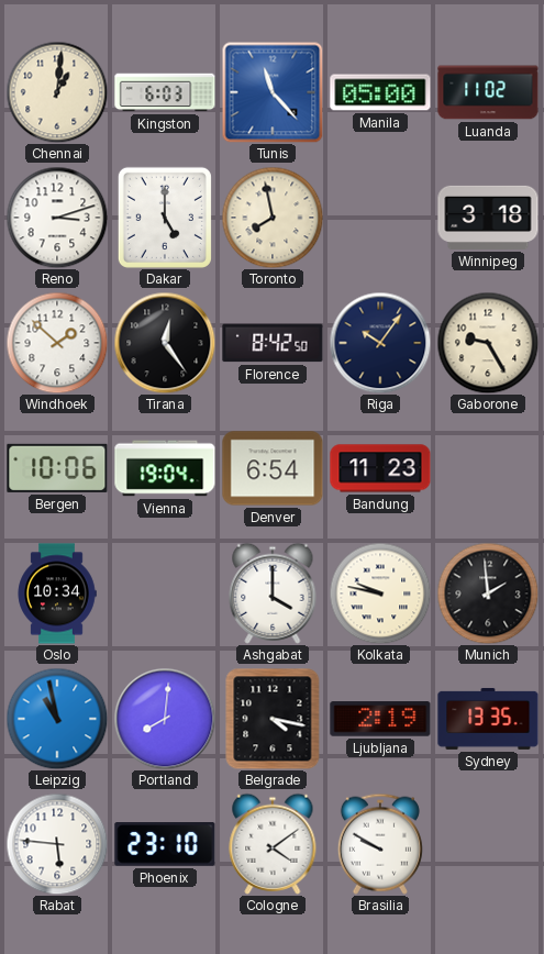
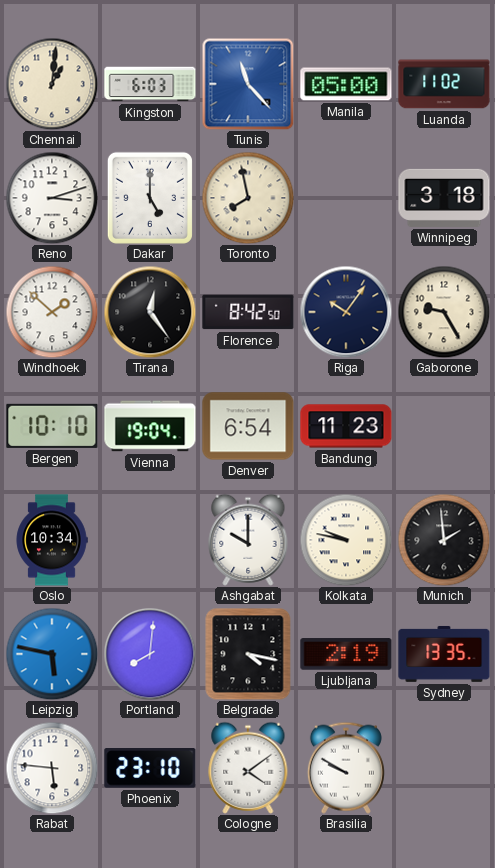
Bergen: 10:06 -> 10:10
Ashgabat: 4:00 -> 10:00
Leipzig: 10:58 -> 5:47
